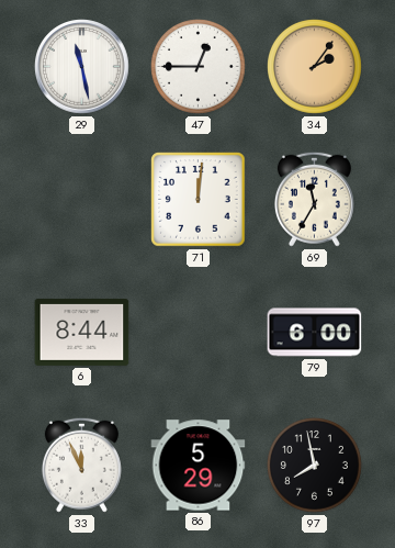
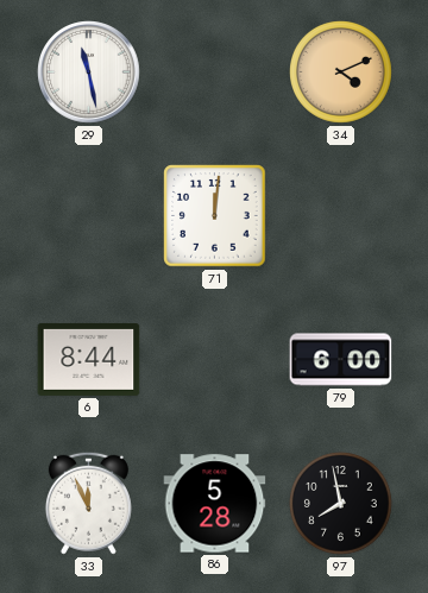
47: 12:45 -> none
34: 2:06 -> 4:11
69: 11:35 -> none
86: 5:29 -> 5:28
